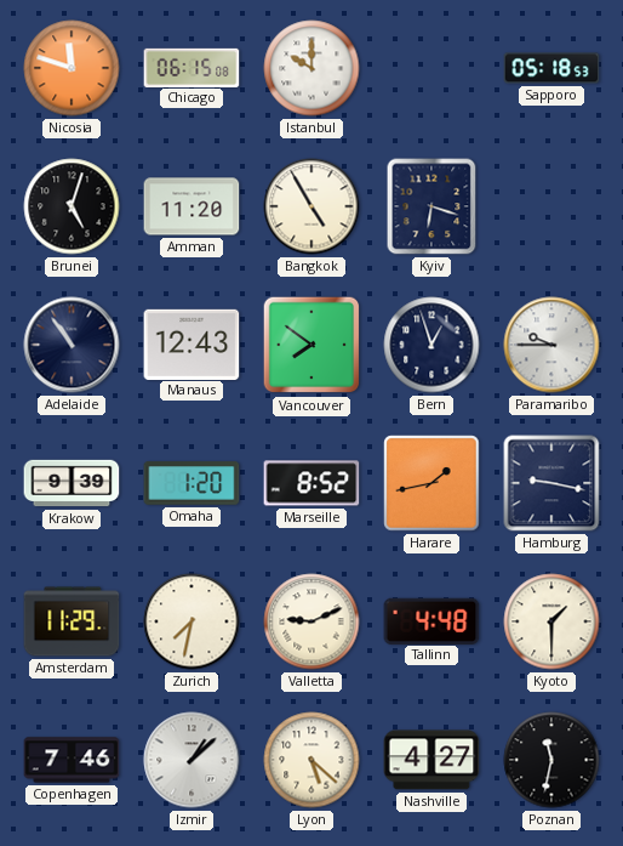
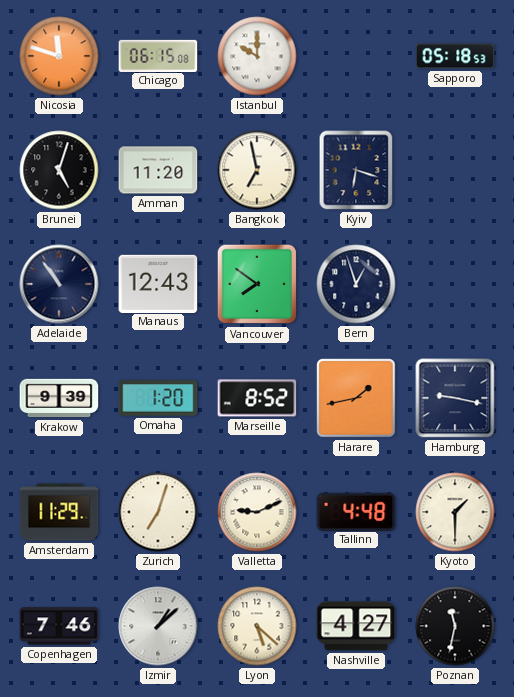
Bangkok: 4:55 -> 6:58
Paramaribo: 9:45 -> none
Zurich: 7:32 -> 7:03
